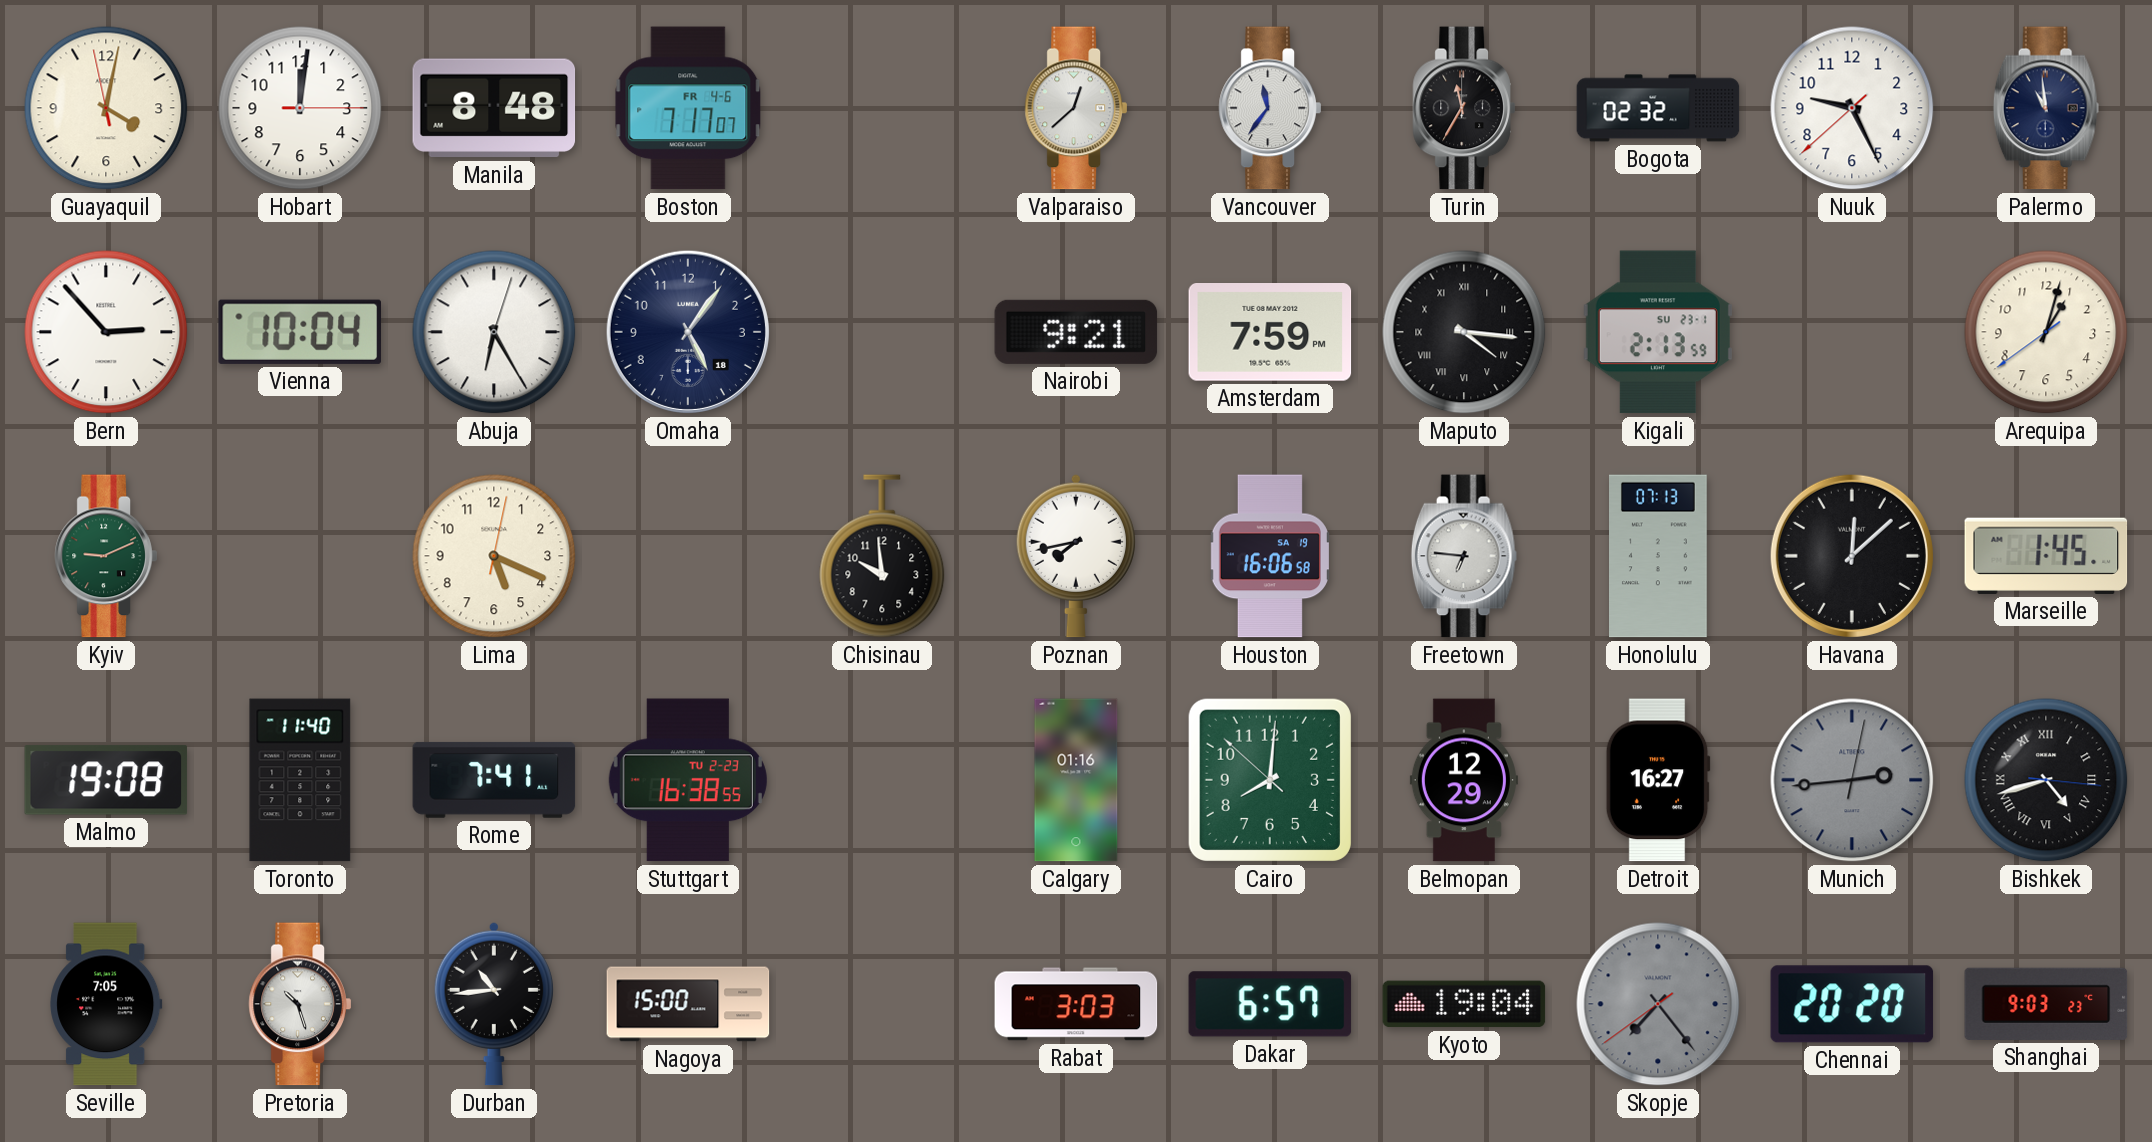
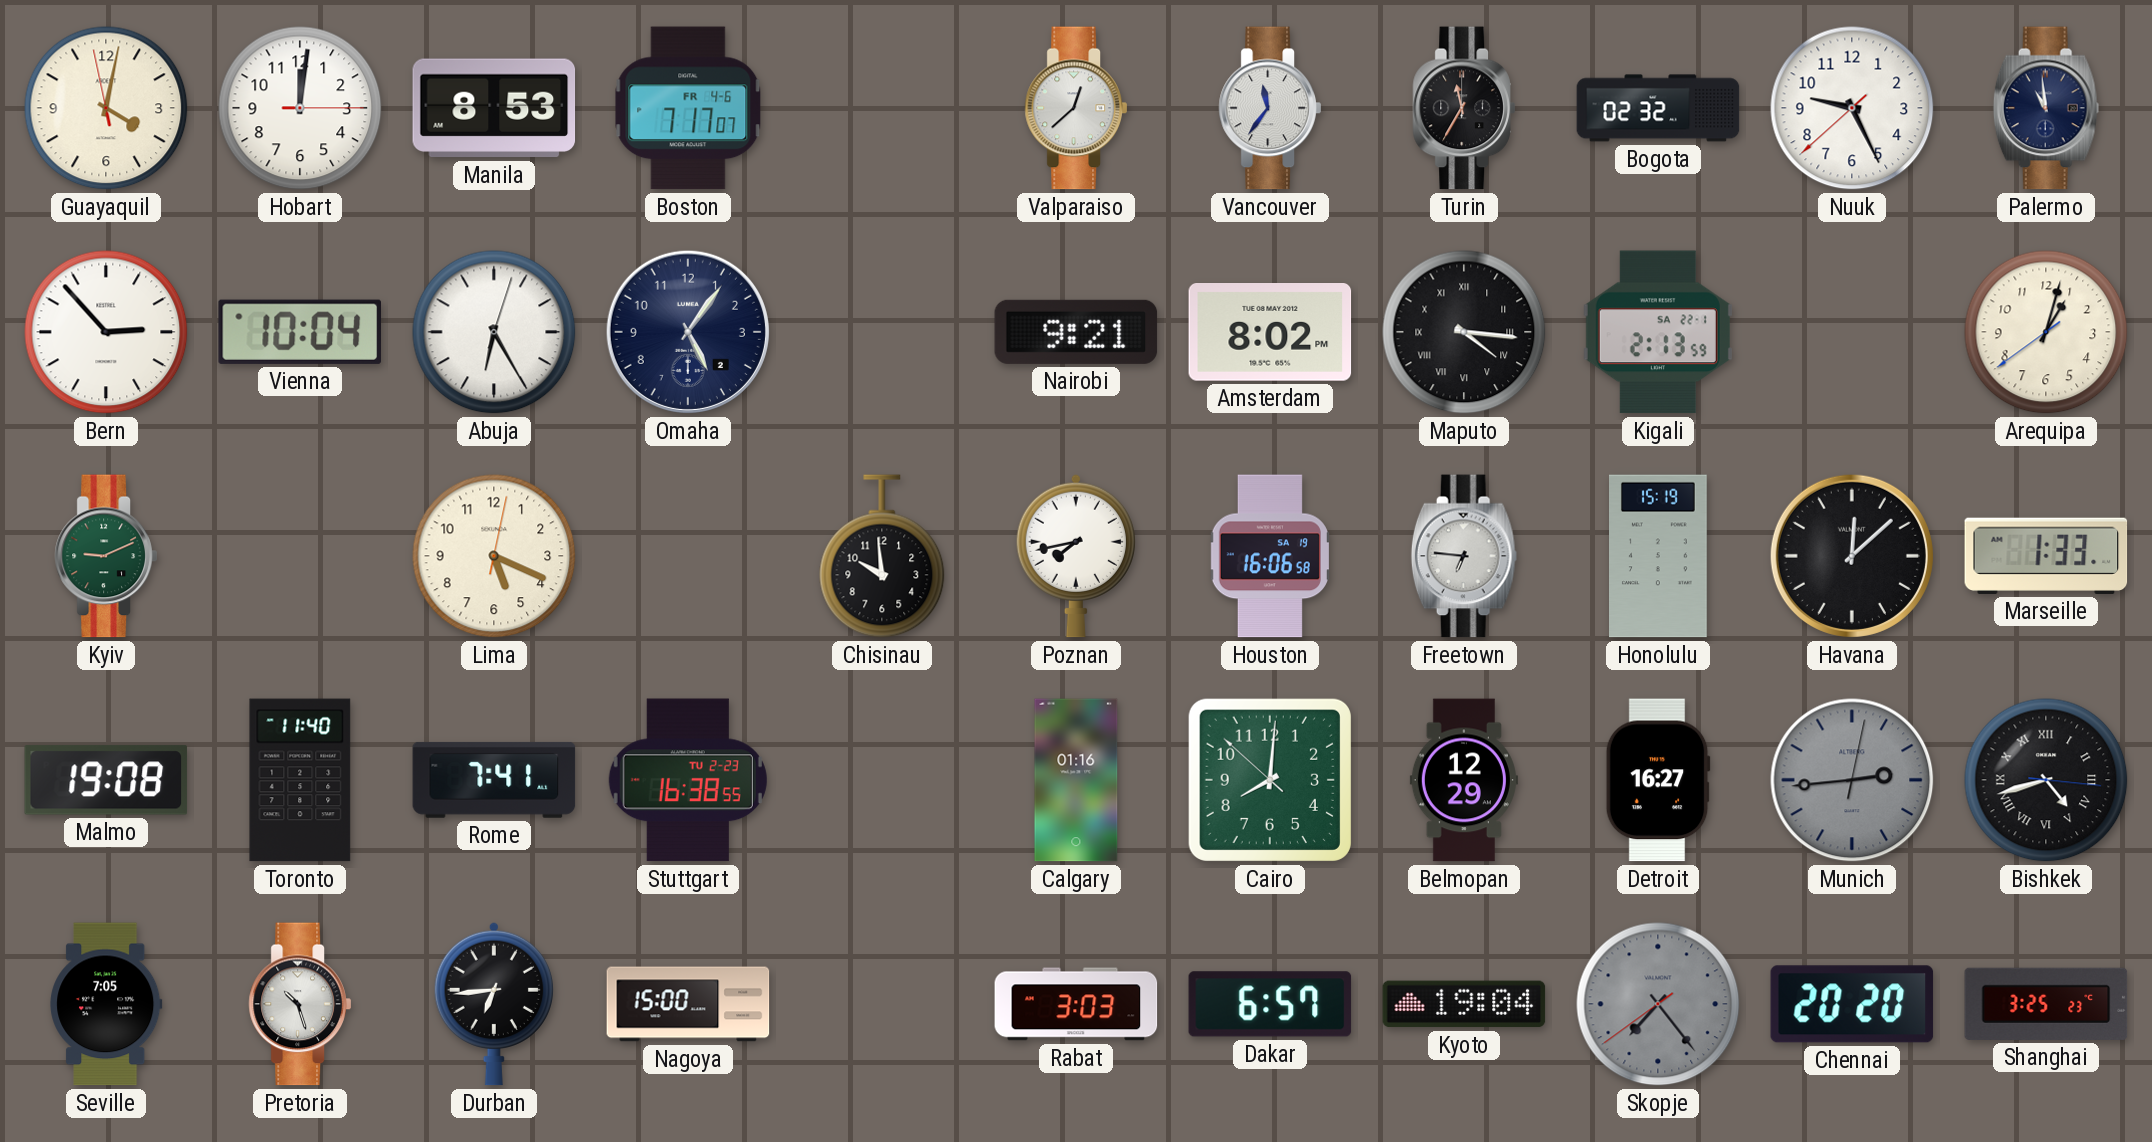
Manila: 8:48 -> 8:53
Omaha date: 18 -> 2
Amsterdam: 7:59 -> 8:02
Kigali date: SU 23-1 -> SA 22-1
Honolulu: 07:13 -> 15:19
Marseille: 1:45 -> 1:33
Durban: 10:44 -> 6:44
Shanghai: 9:03 -> 3:25
